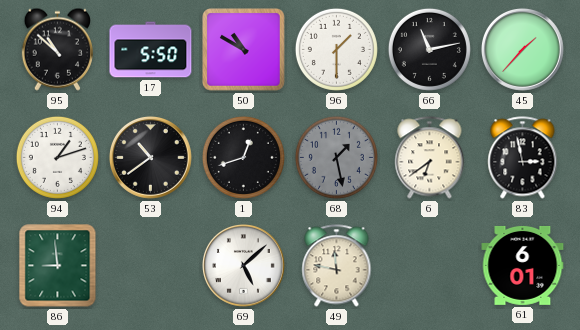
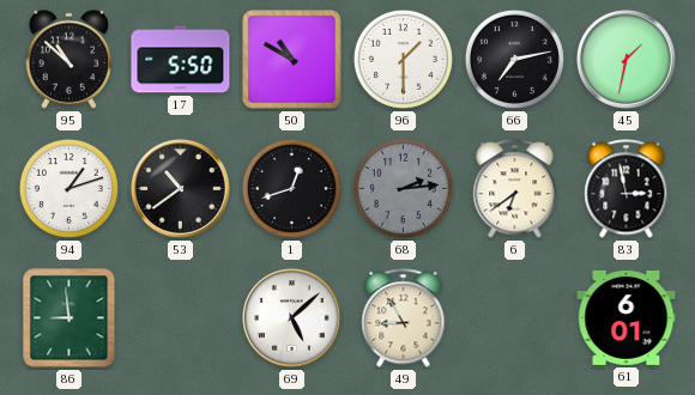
66: 11:13 -> 7:13
45: 1:37 -> 1:32
68: 1:28 -> 2:14
49: 11:47 -> 8:55
